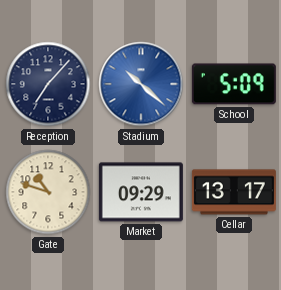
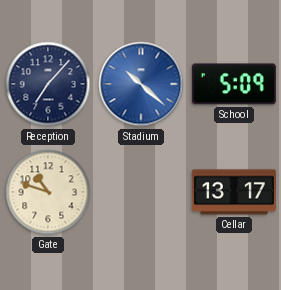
Market: 09:29 -> none
